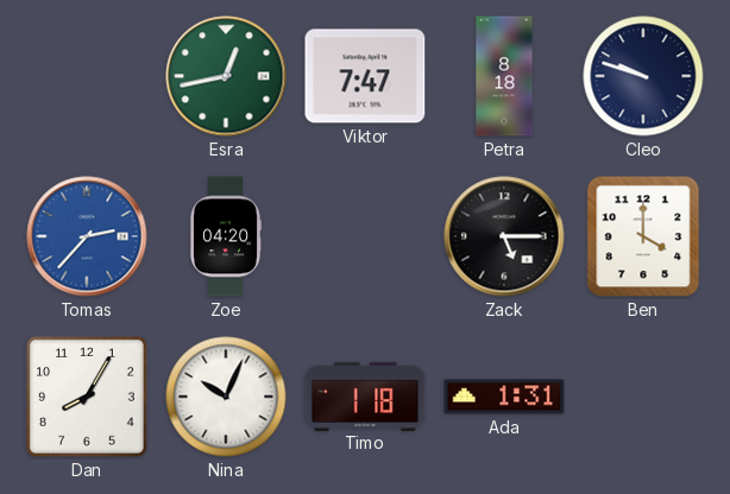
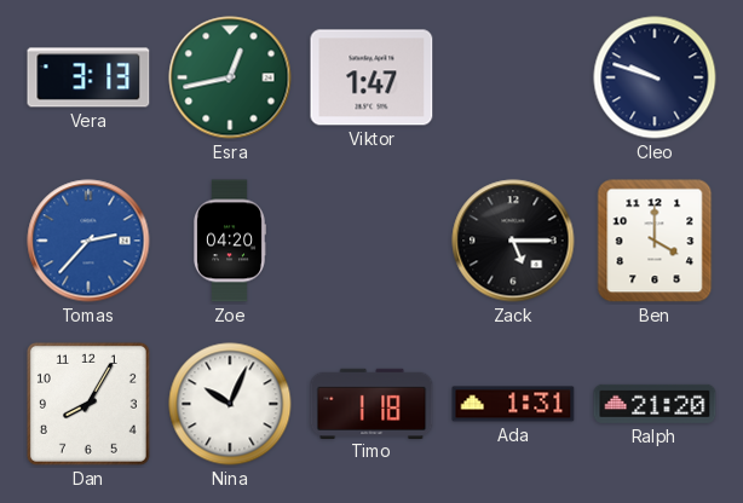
Vera: none -> 3:13
Viktor: 7:47 -> 1:47
Petra: 8:18 -> none
Ralph: none -> 21:20
